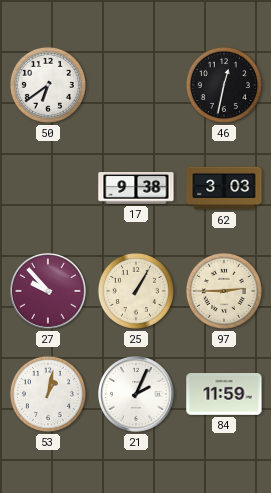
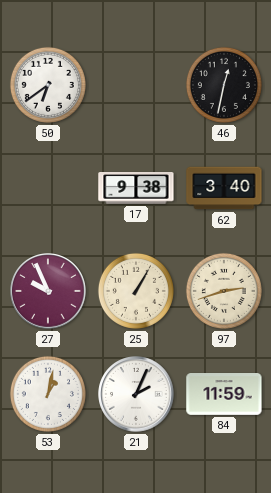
62: 3:03 -> 3:40
27: 9:53 -> 9:56
97: 2:45 -> 2:42
